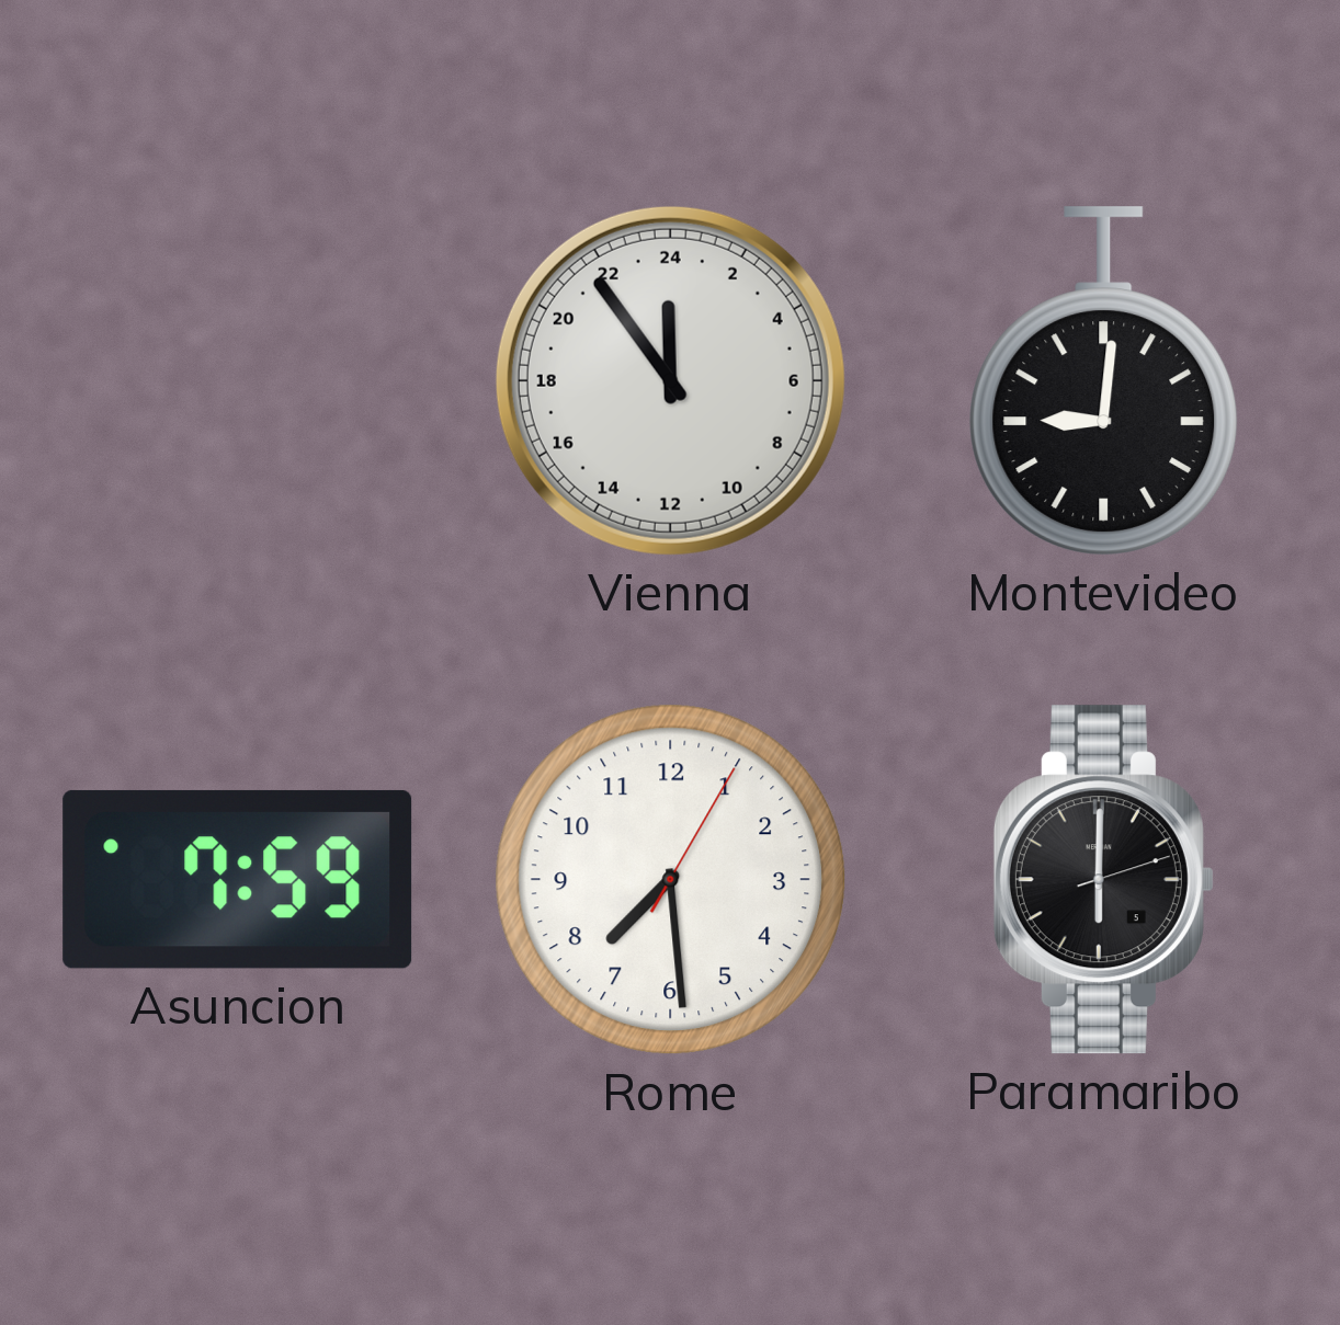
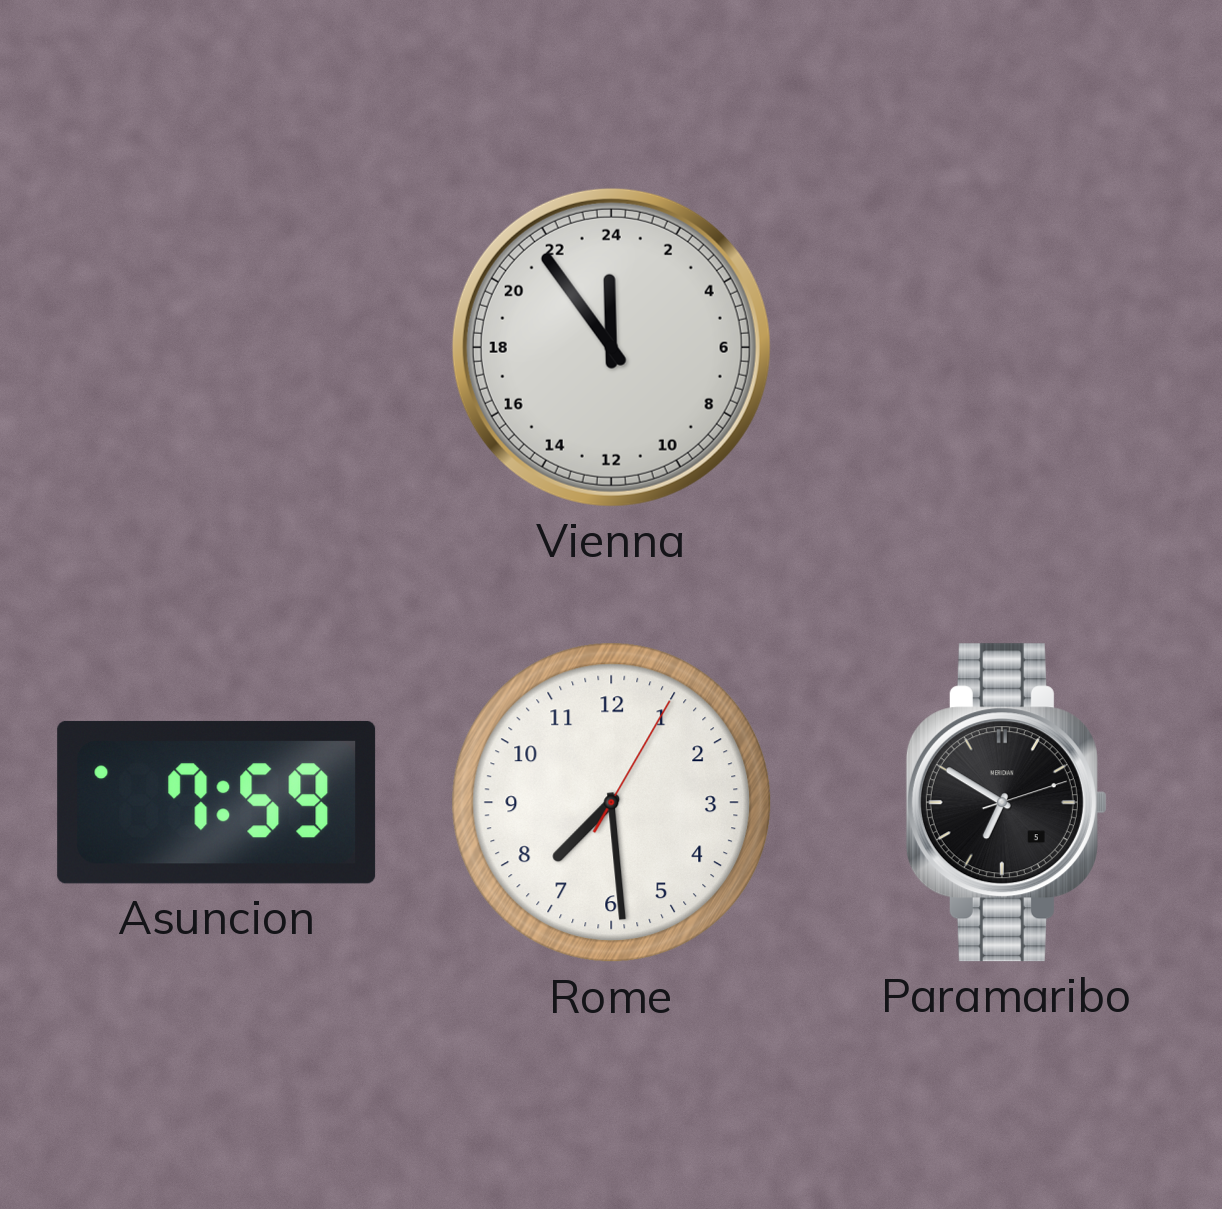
Montevideo: 9:01 -> none
Paramaribo: 6:00 -> 6:50
